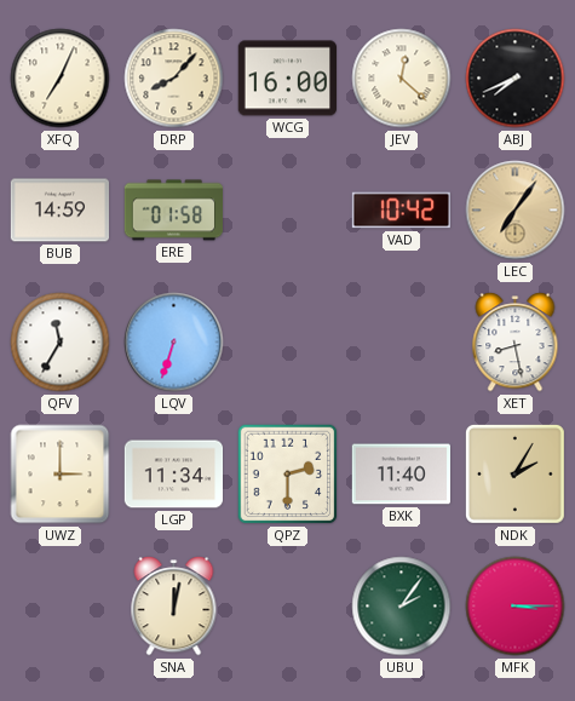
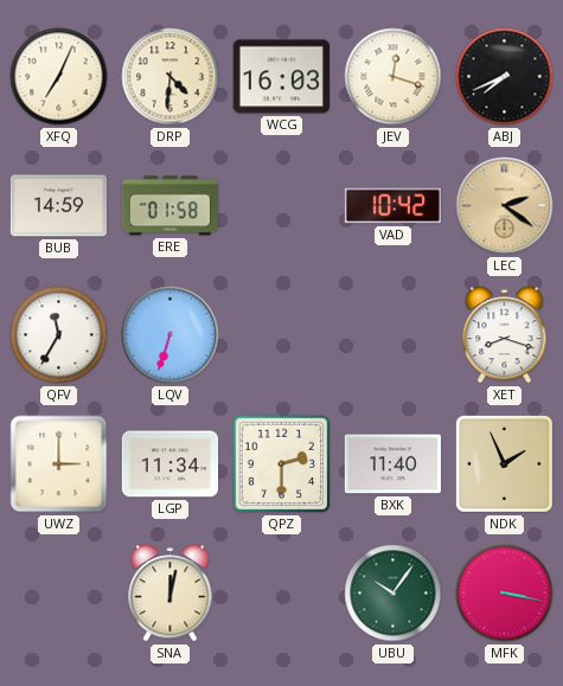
DRP: 8:07 -> 4:31
WCG: 16:00 -> 16:03
JEV: 12:22 -> 12:18
LEC: 7:06 -> 2:21
XET: 8:28 -> 8:18
NDK: 2:05 -> 1:56
UBU: 2:06 -> 10:06
MFK: 3:15 -> 3:17
